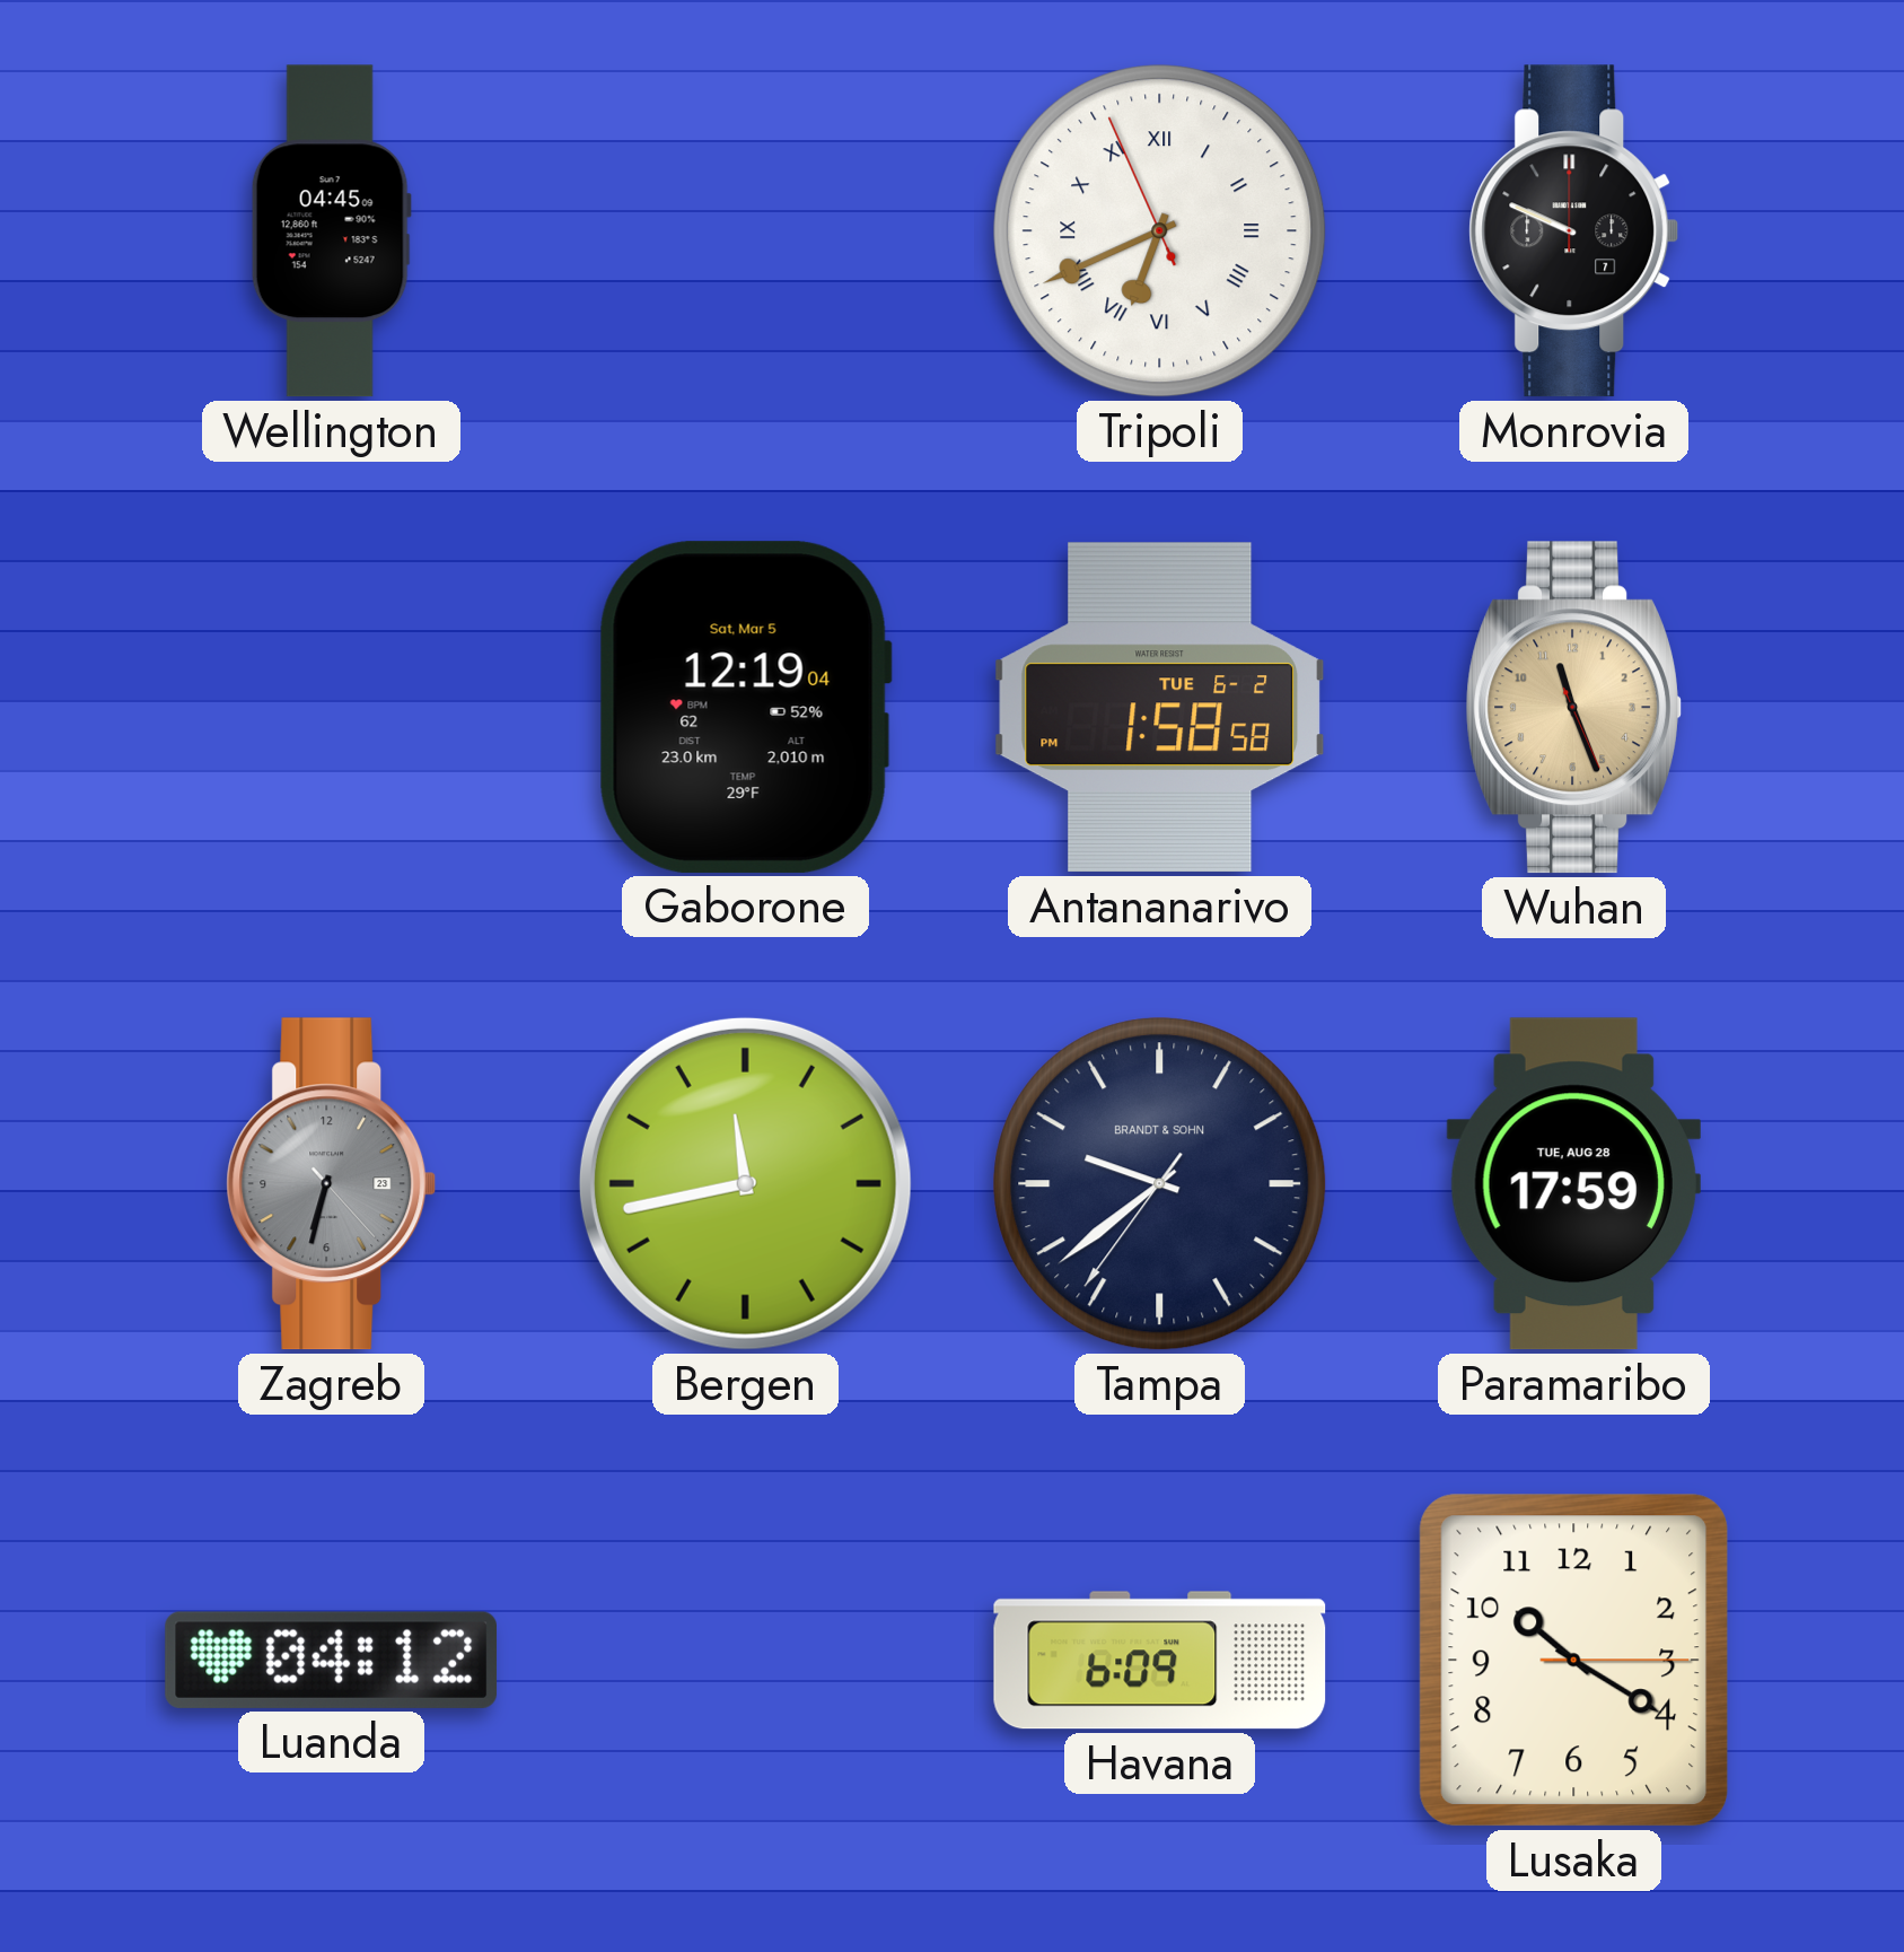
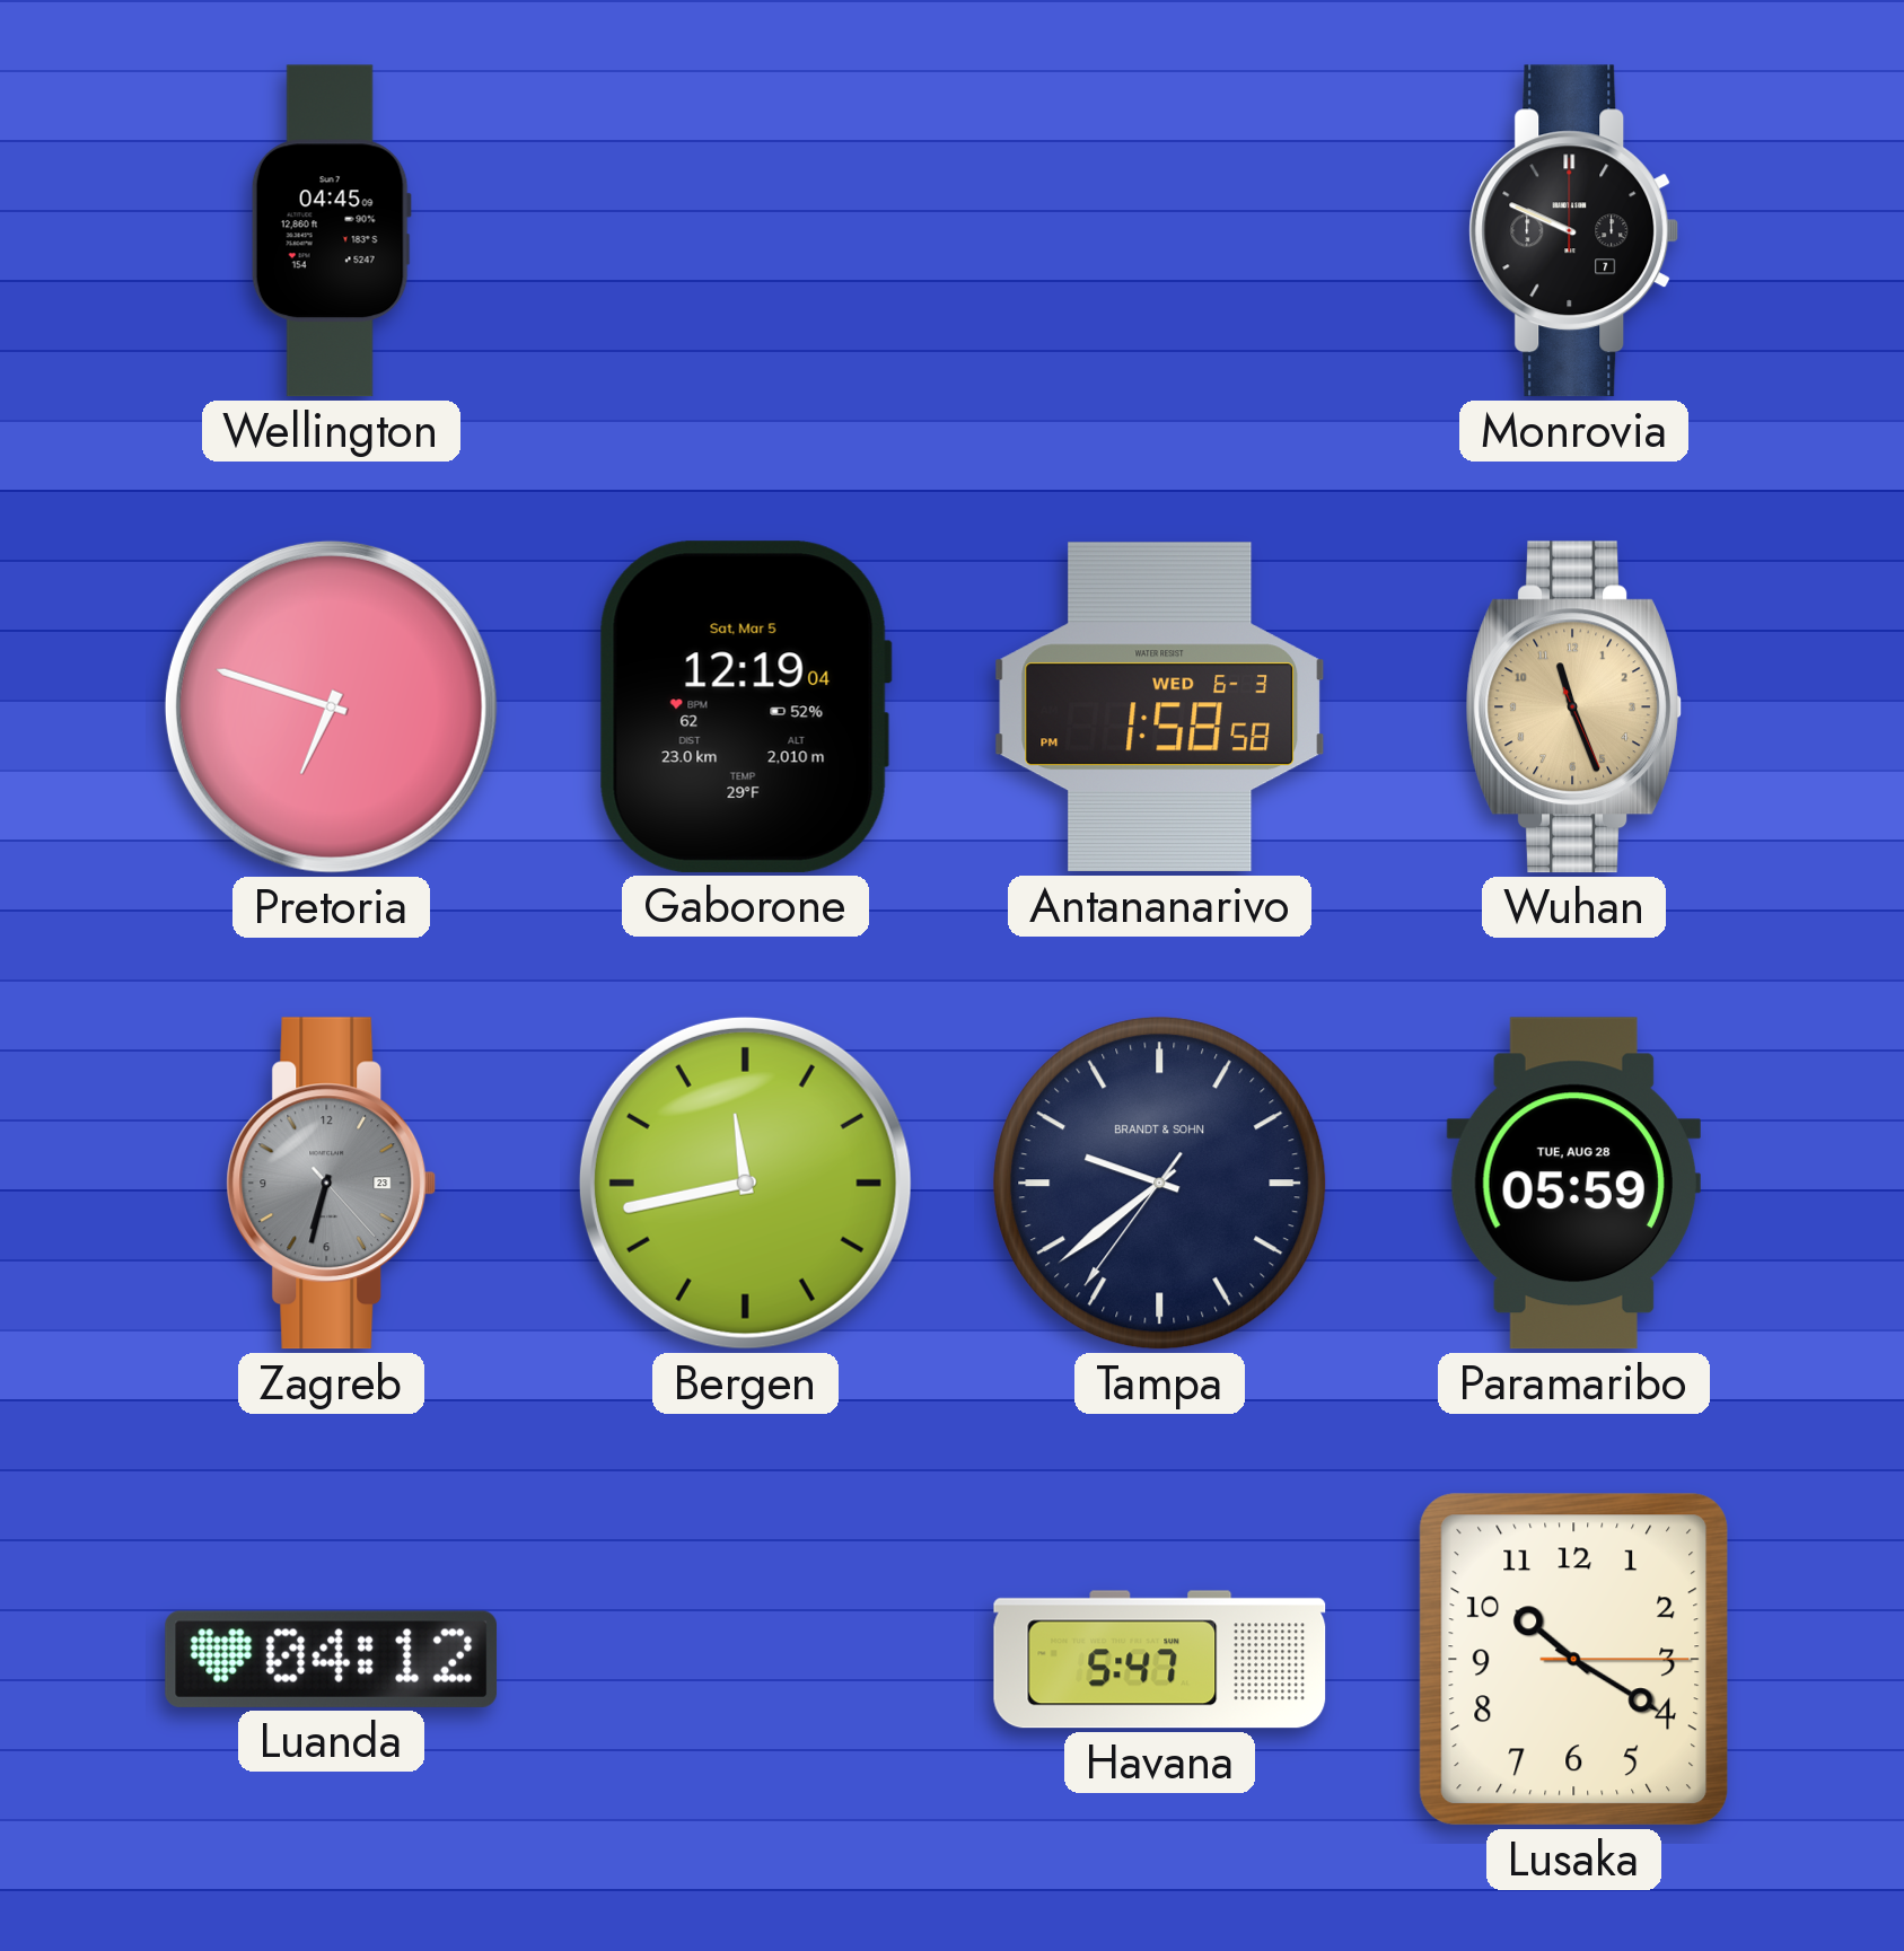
Tripoli: 6:40 -> none
Pretoria: none -> 6:48
Antananarivo date: TUE 6-2 -> WED 6-3
Paramaribo: 17:59 -> 05:59
Havana: 6:09 -> 5:47
